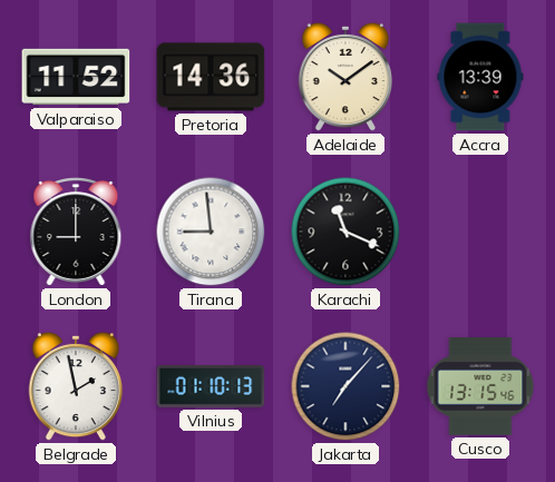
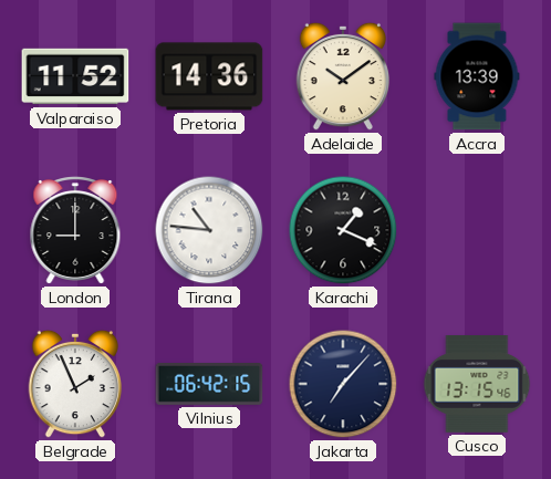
Tirana: 8:59 -> 10:46
Karachi: 11:19 -> 1:19
Belgrade: 1:58 -> 1:56
Vilnius: 01:10 -> 06:42
